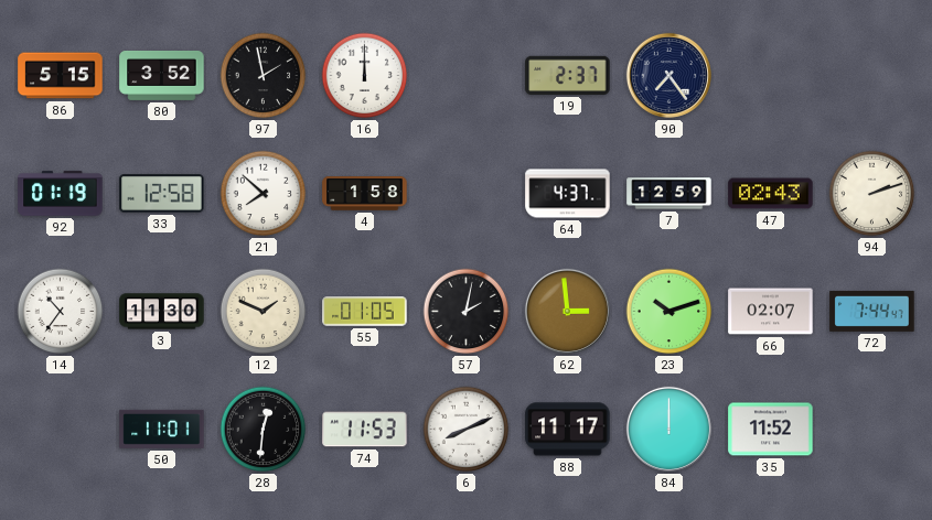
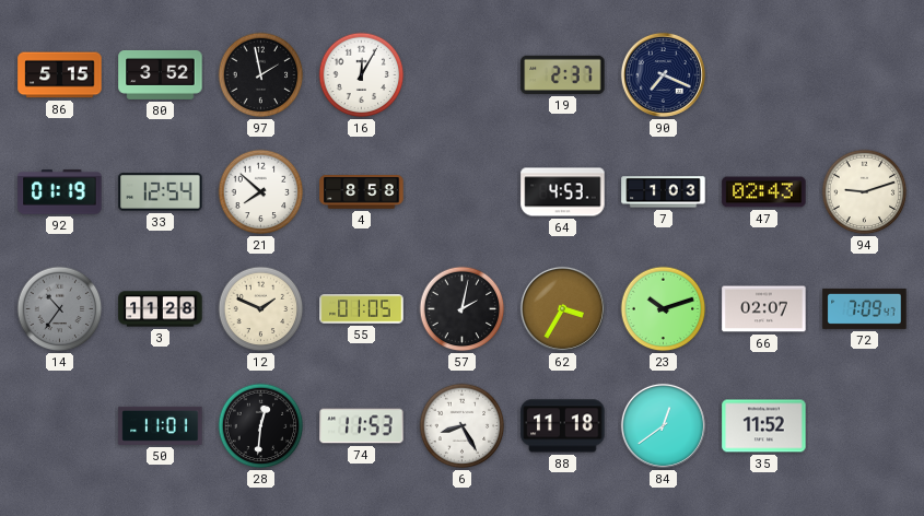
16: 12:00 -> 12:05
90: 7:24 -> 7:19
33: 12:58 -> 12:54
4: 1:58 -> 8:58
64: 4:37 -> 4:53
7: 12:59 -> 1:03
94: 2:12 -> 9:12
14 dial: white -> grey
3: 11:30 -> 11:28
62: 2:59 -> 3:35
72: 7:44 -> 7:09
6: 8:11 -> 8:25
88: 11:17 -> 11:18
84: 12:00 -> 12:39
